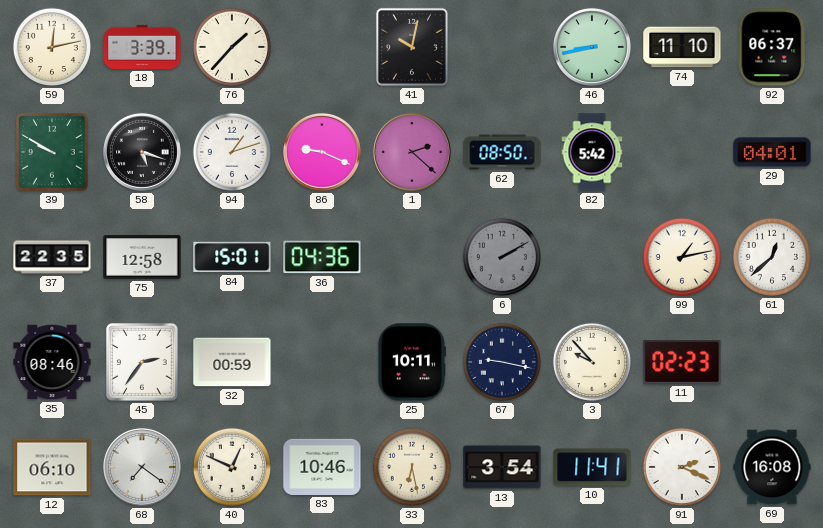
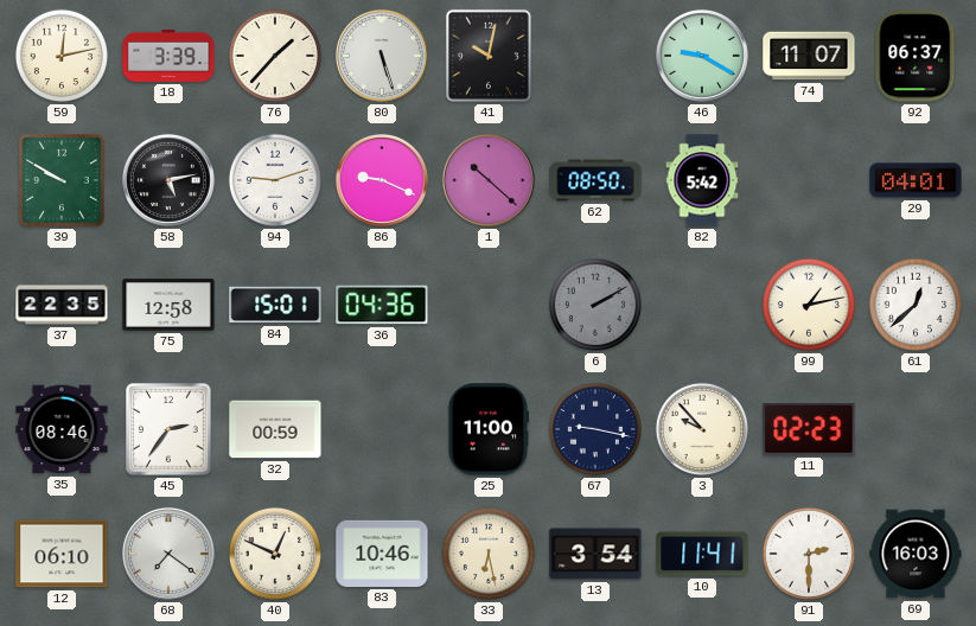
80: none -> 5:27
46: 8:43 -> 9:20
74: 11:10 -> 11:07
58: 5:18 -> 5:13
94: 1:12 -> 9:12
1: 2:22 -> 10:22
25: 10:11 -> 11:00
91: 2:19 -> 2:30
69: 16:08 -> 16:03
